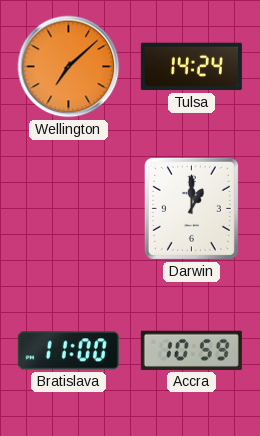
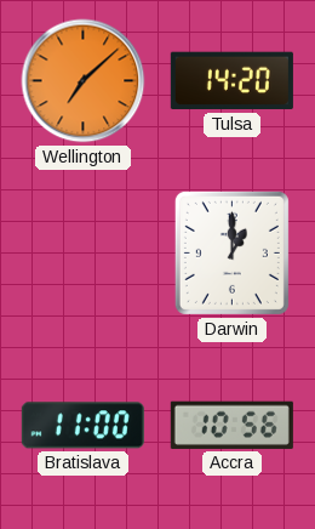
Tulsa: 14:24 -> 14:20
Accra: 10:59 -> 10:56
